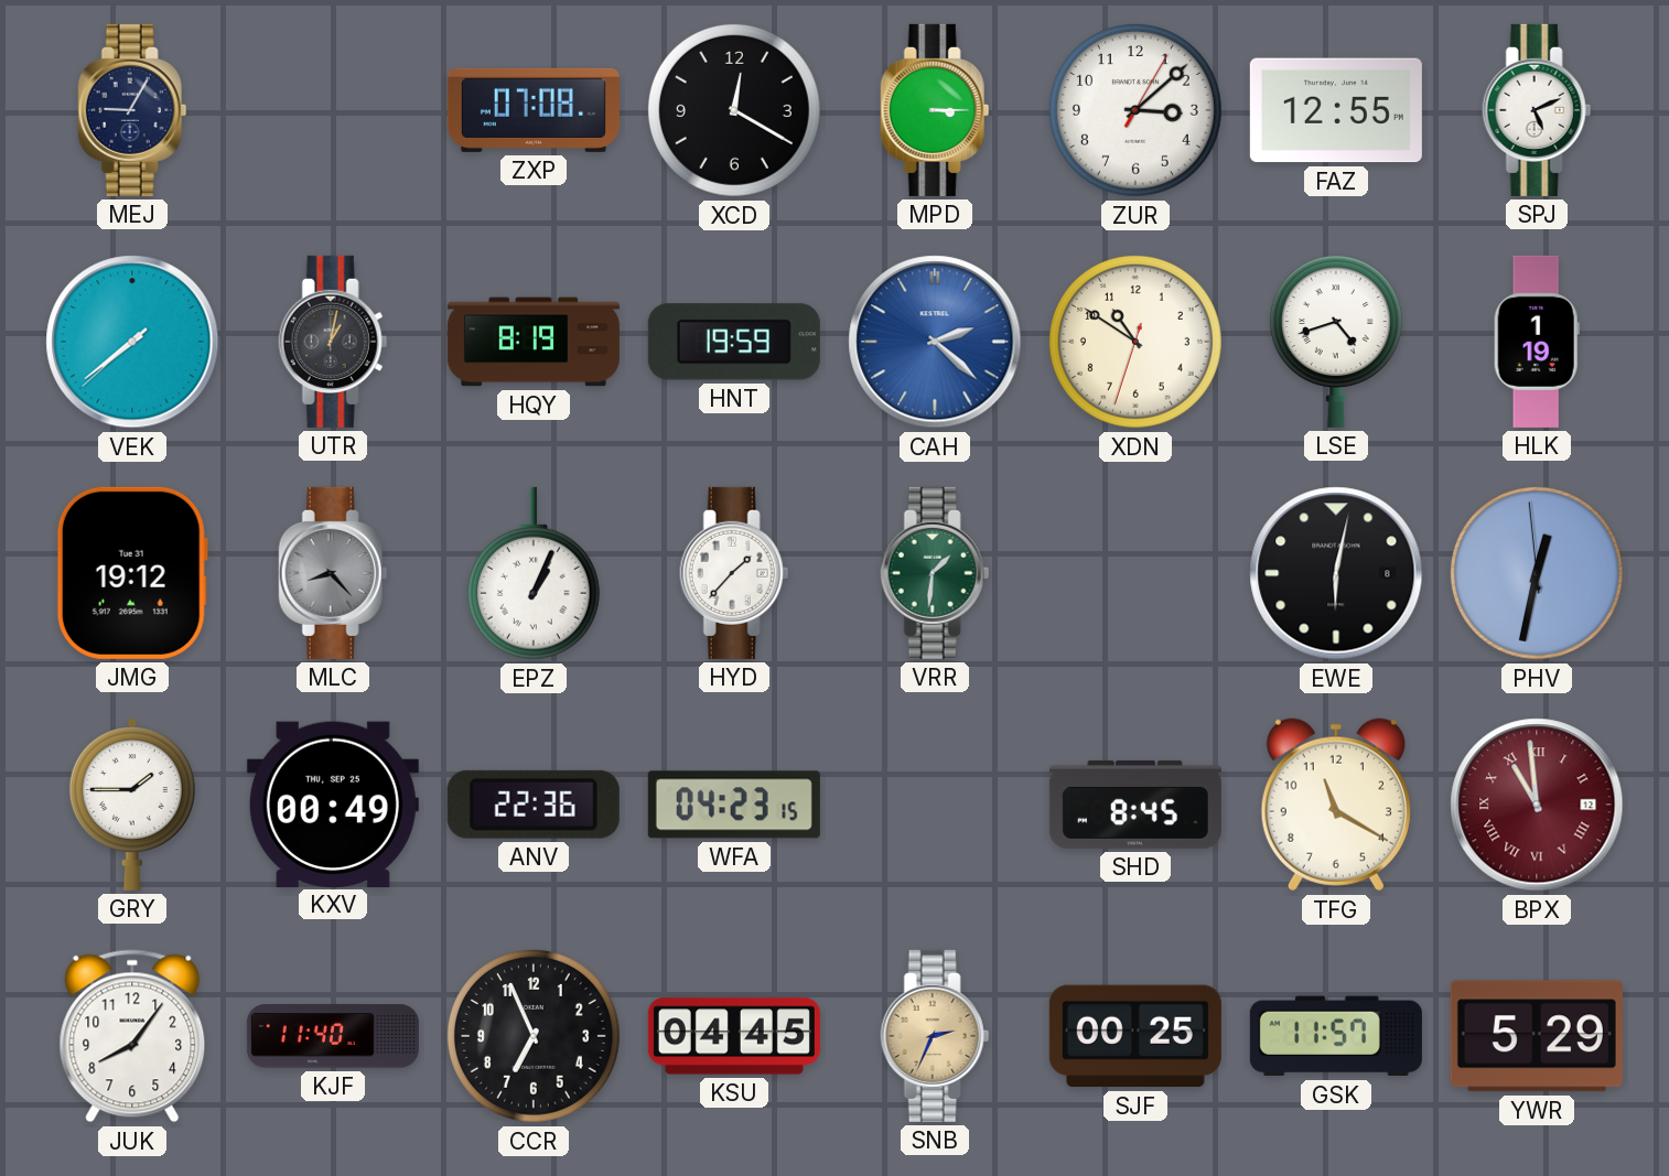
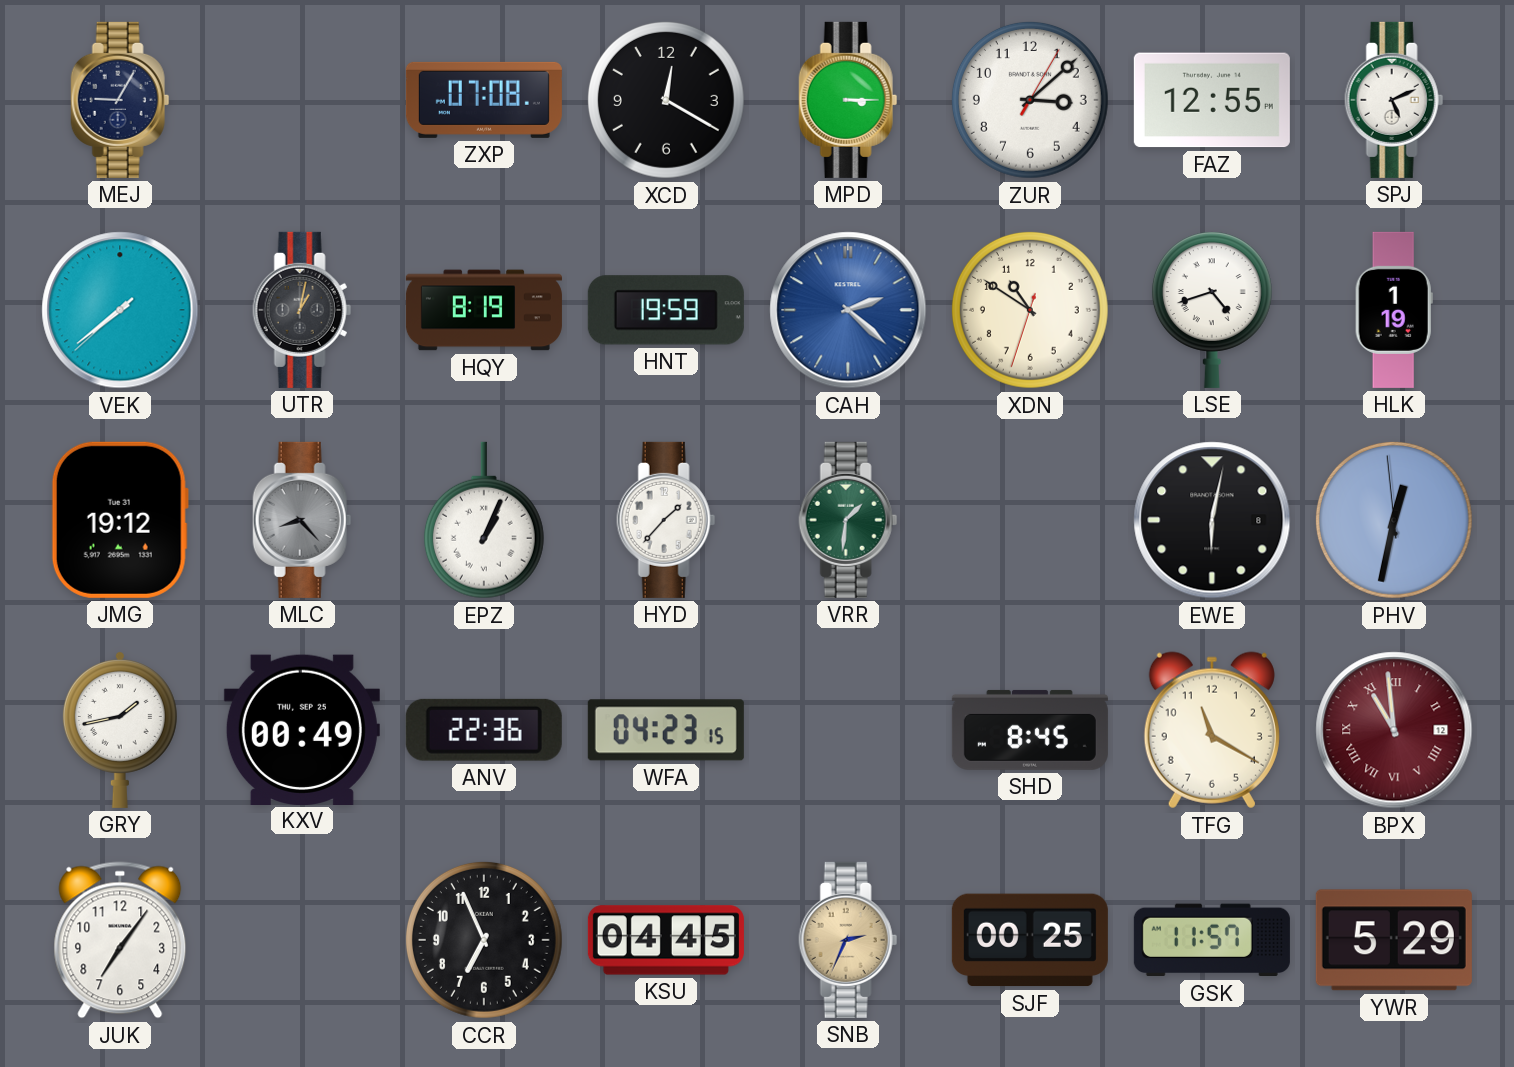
GRY: 1:45 -> 1:43
JUK: 8:06 -> 7:06
KJF: 11:40 -> none
